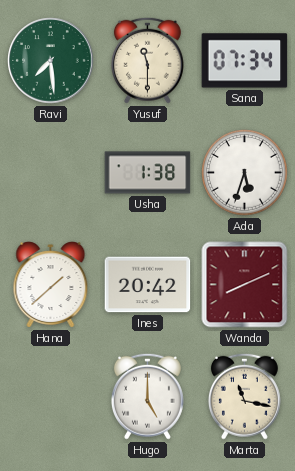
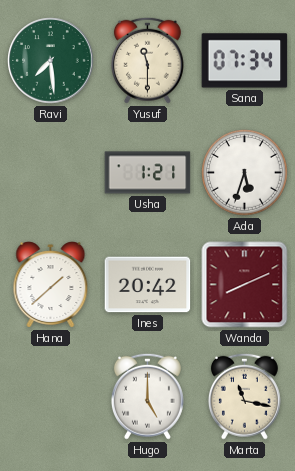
Usha: 1:38 -> 1:21
